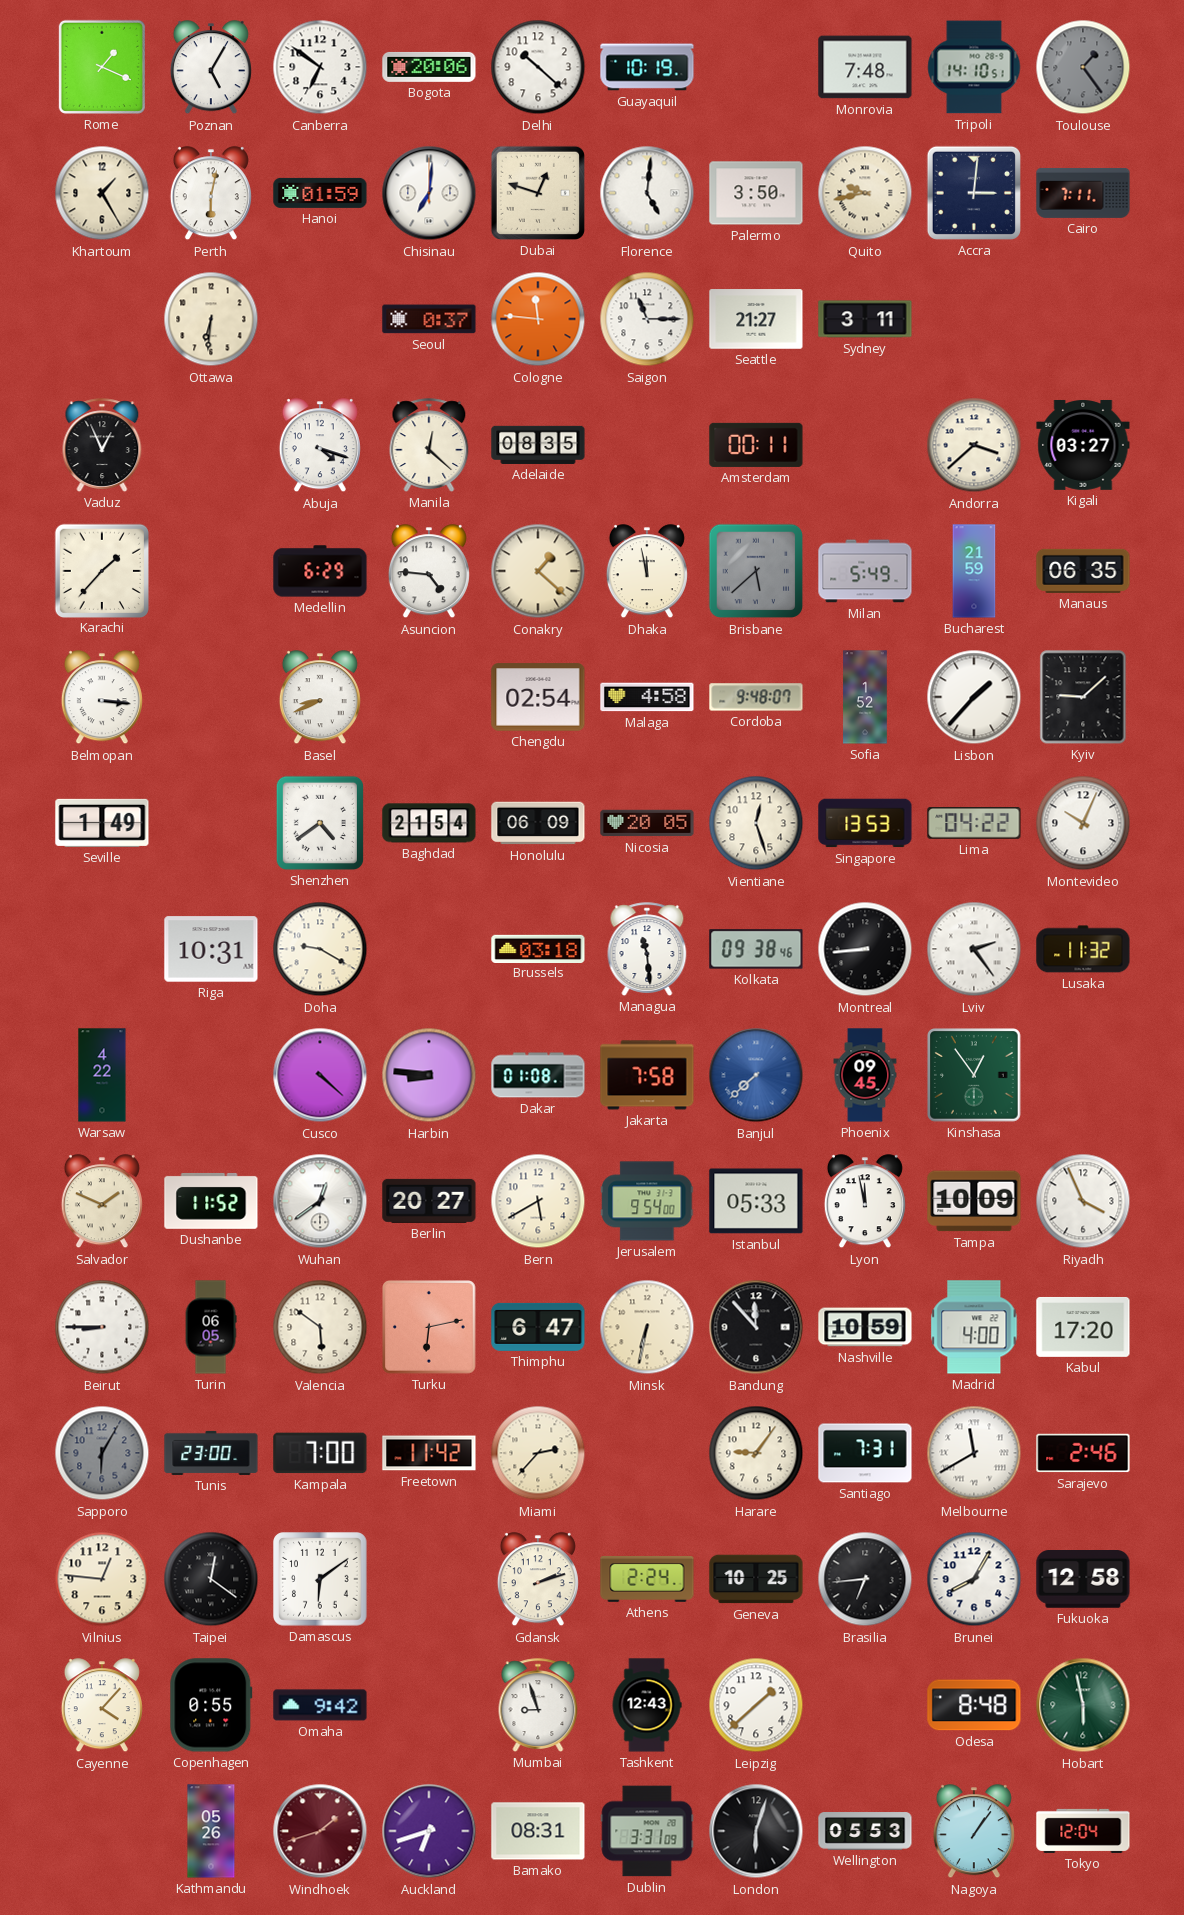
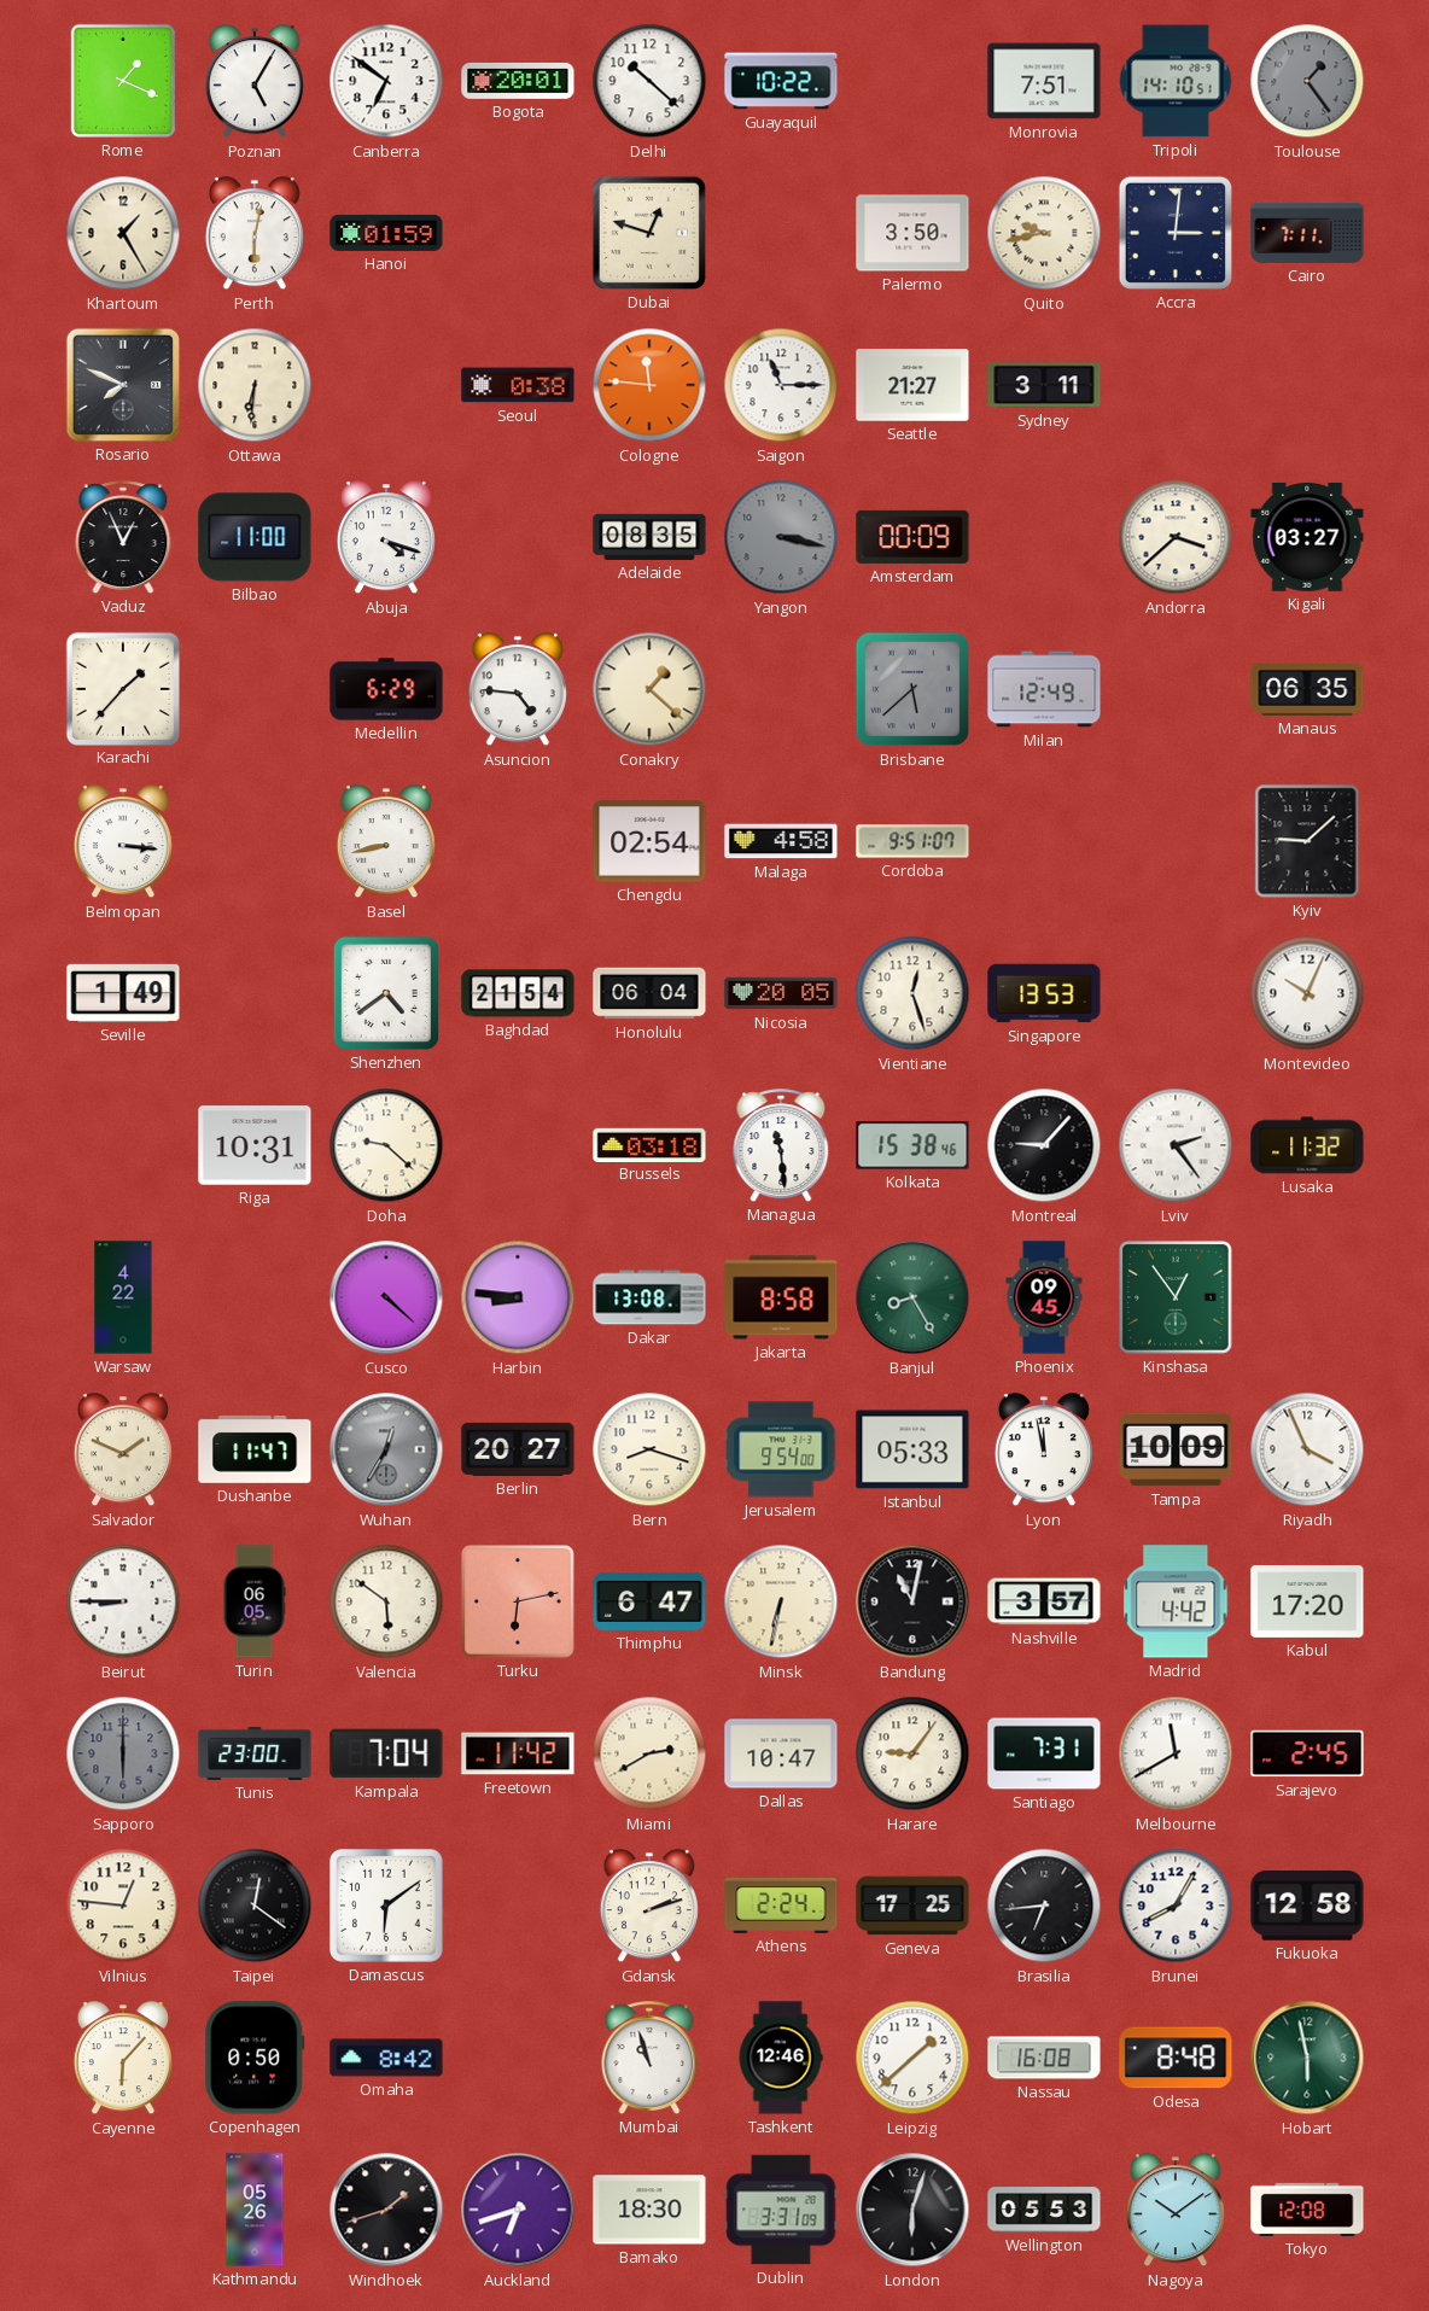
Bogota: 20:06 -> 20:01
Guayaquil: 10:19 -> 10:22
Monrovia: 7:48 -> 7:51
Chisinau: 7:01 -> none
Florence: 5:01 -> none
Rosario: none -> 7:49
Seoul: 0:37 -> 0:38
Bilbao: none -> 11:00
Manila: 12:22 -> none
Yangon: none -> 3:17
Amsterdam: 00:11 -> 00:09
Dhaka: 11:58 -> none
Milan: 5:49 -> 12:49
Bucharest: 21:59 -> none
Basel: 8:41 -> 8:43
Cordoba: 9:48 -> 9:51
Sofia: 1:52 -> none
Lisbon: 1:37 -> none
Honolulu: 06:09 -> 06:04
Lima: 04:22 -> none
Doha: 9:20 -> 9:22
Kolkata: 09:38 -> 15:38
Montreal: 8:44 -> 9:07
Dakar: 01:08 -> 13:08
Jakarta: 7:58 -> 8:58
Banjul: 7:38 -> 8:25
Banjul dial: blue -> green
Dushanbe: 11:52 -> 11:47
Wuhan: 12:39 -> 12:35
Wuhan dial: white -> grey
Bern: 5:40 -> 8:18
Bandung: 11:53 -> 11:02
Nashville: 10:59 -> 3:57
Madrid: 4:00 -> 4:42
Sapporo: 6:05 -> 6:00
Kampala: 7:00 -> 7:04
Miami: 2:37 -> 2:40
Dallas: none -> 10:47
Sarajevo: 2:46 -> 2:45
Geneva: 10:25 -> 17:25
Cayenne: 4:07 -> 6:07
Copenhagen: 0:55 -> 0:50
Omaha: 9:42 -> 8:42
Mumbai: 8:57 -> 10:57
Tashkent: 12:43 -> 12:46
Nassau: none -> 16:08
Windhoek dial: burgundy -> black
Bamako: 08:31 -> 18:30
Nagoya: 1:06 -> 10:09
Tokyo: 12:04 -> 12:08
